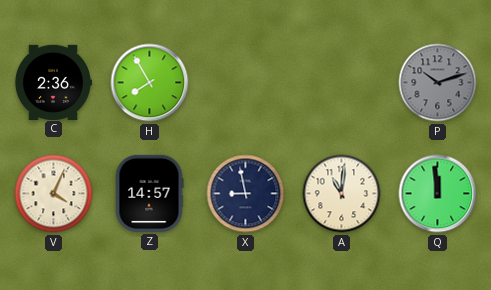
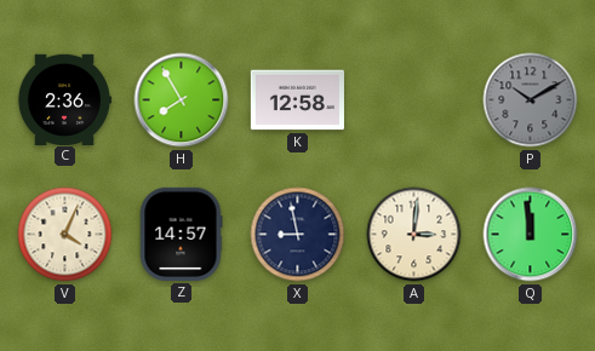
K: none -> 12:58
P: 10:12 -> 10:10
A: 11:01 -> 3:01
